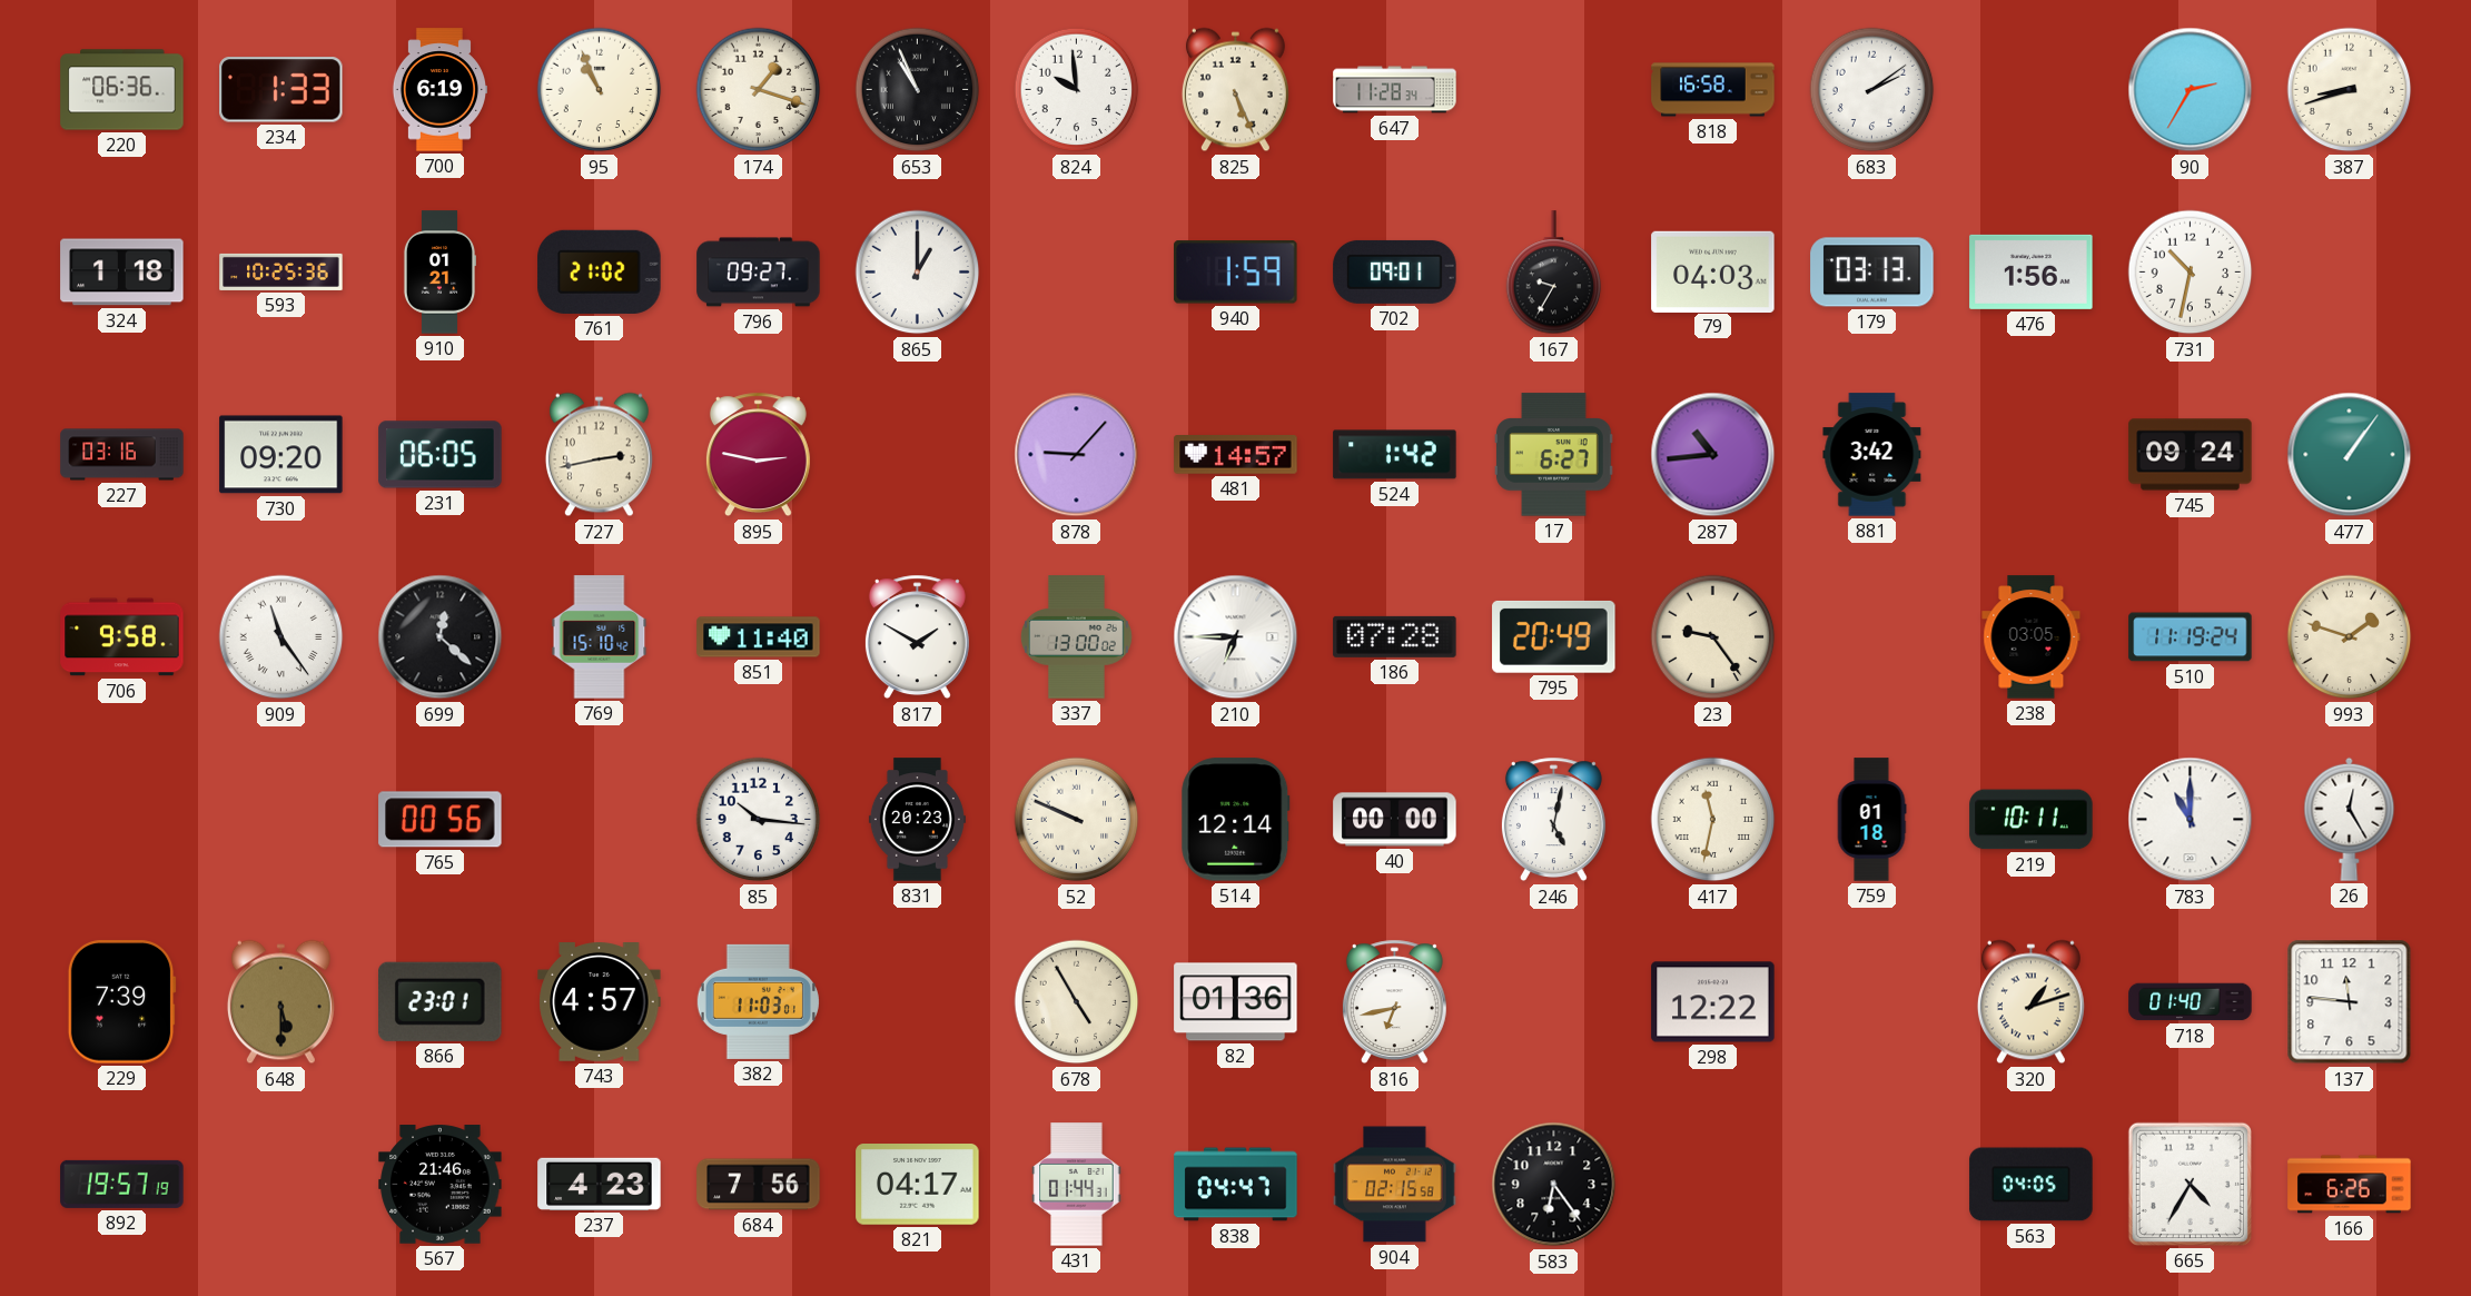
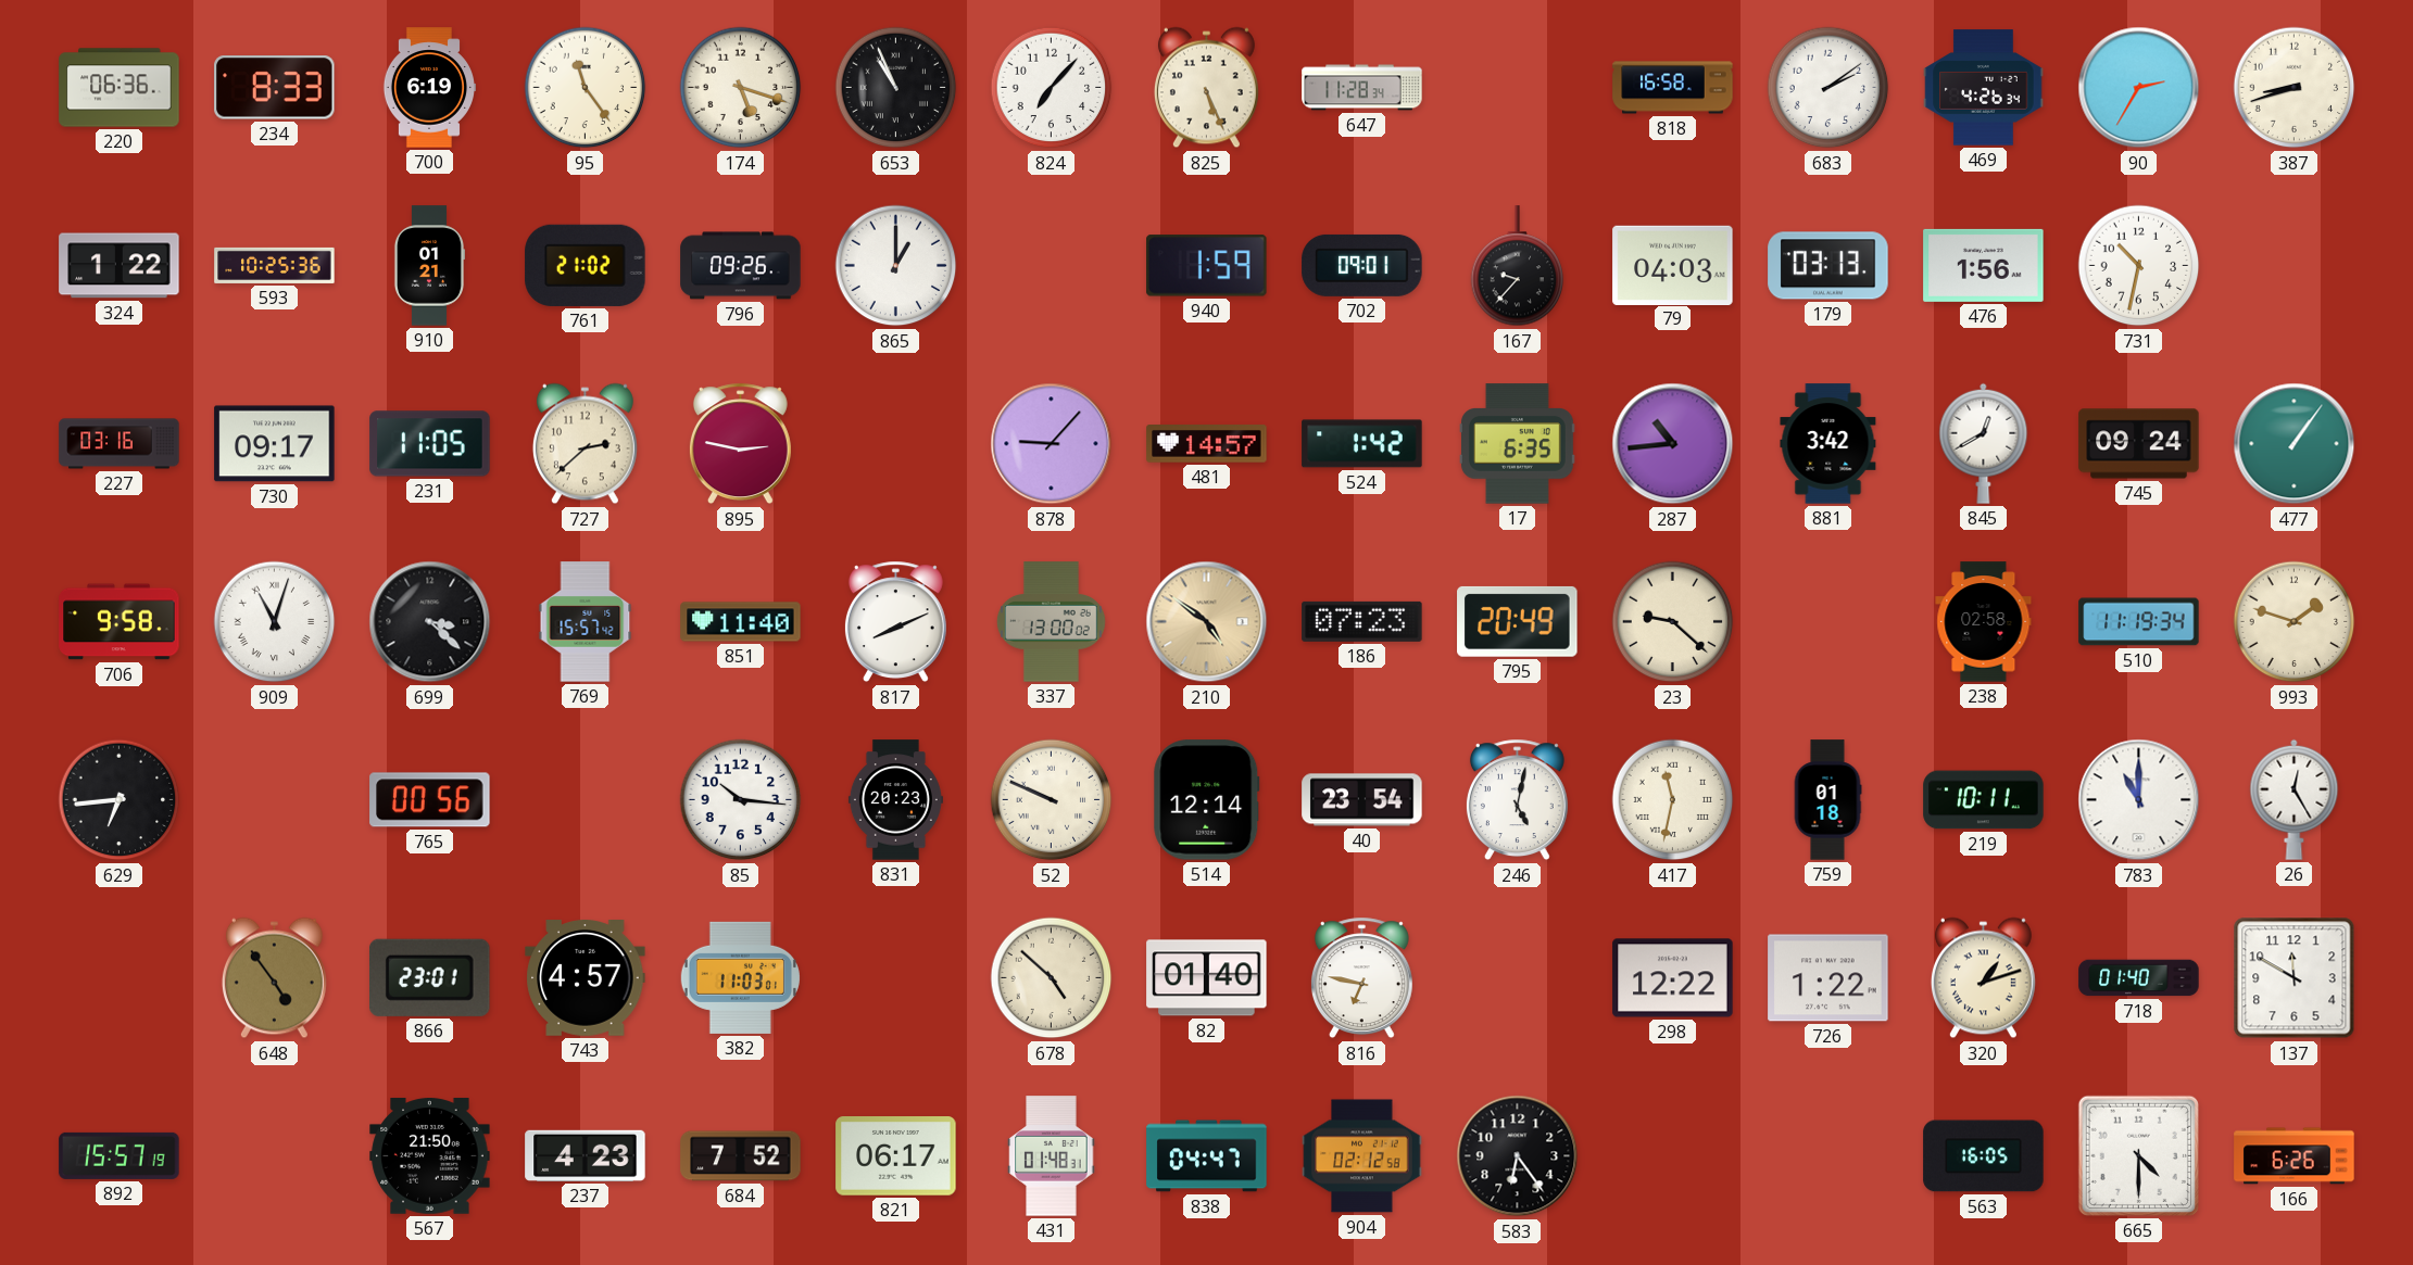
234: 1:33 -> 8:33
95: 10:56 -> 11:24
174: 1:18 -> 5:18
824: 9:59 -> 7:07
469: none -> 4:26
324: 1:18 -> 1:22
796: 09:27 -> 09:26
167: 9:35 -> 9:37
730: 09:20 -> 09:17
231: 06:05 -> 11:05
727: 2:43 -> 2:38
17: 6:27 -> 6:35
845: none -> 12:40
909: 11:24 -> 11:03
699: 12:22 -> 3:22
769: 15:10 -> 15:57
817: 1:50 -> 8:11
210: 6:45 -> 4:51
210 dial: white -> champagne
186: 07:28 -> 07:23
23: 9:24 -> 9:22
238: 03:05 -> 02:58
510: 11:19:24 -> 11:19:34
629: none -> 6:44
40: 00:00 -> 23:54
229: 7:39 -> none
648: 5:30 -> 4:54
678: 4:55 -> 4:52
82: 01:36 -> 01:40
816: 6:43 -> 6:47
726: none -> 1:22
137: 11:46 -> 11:50
892: 19:57 -> 15:57
567: 21:46 -> 21:50
684: 7:56 -> 7:52
821: 04:17 -> 06:17
431: 01:44 -> 01:48
904: 02:15 -> 02:12
563: 04:05 -> 16:05
665: 4:35 -> 4:30
